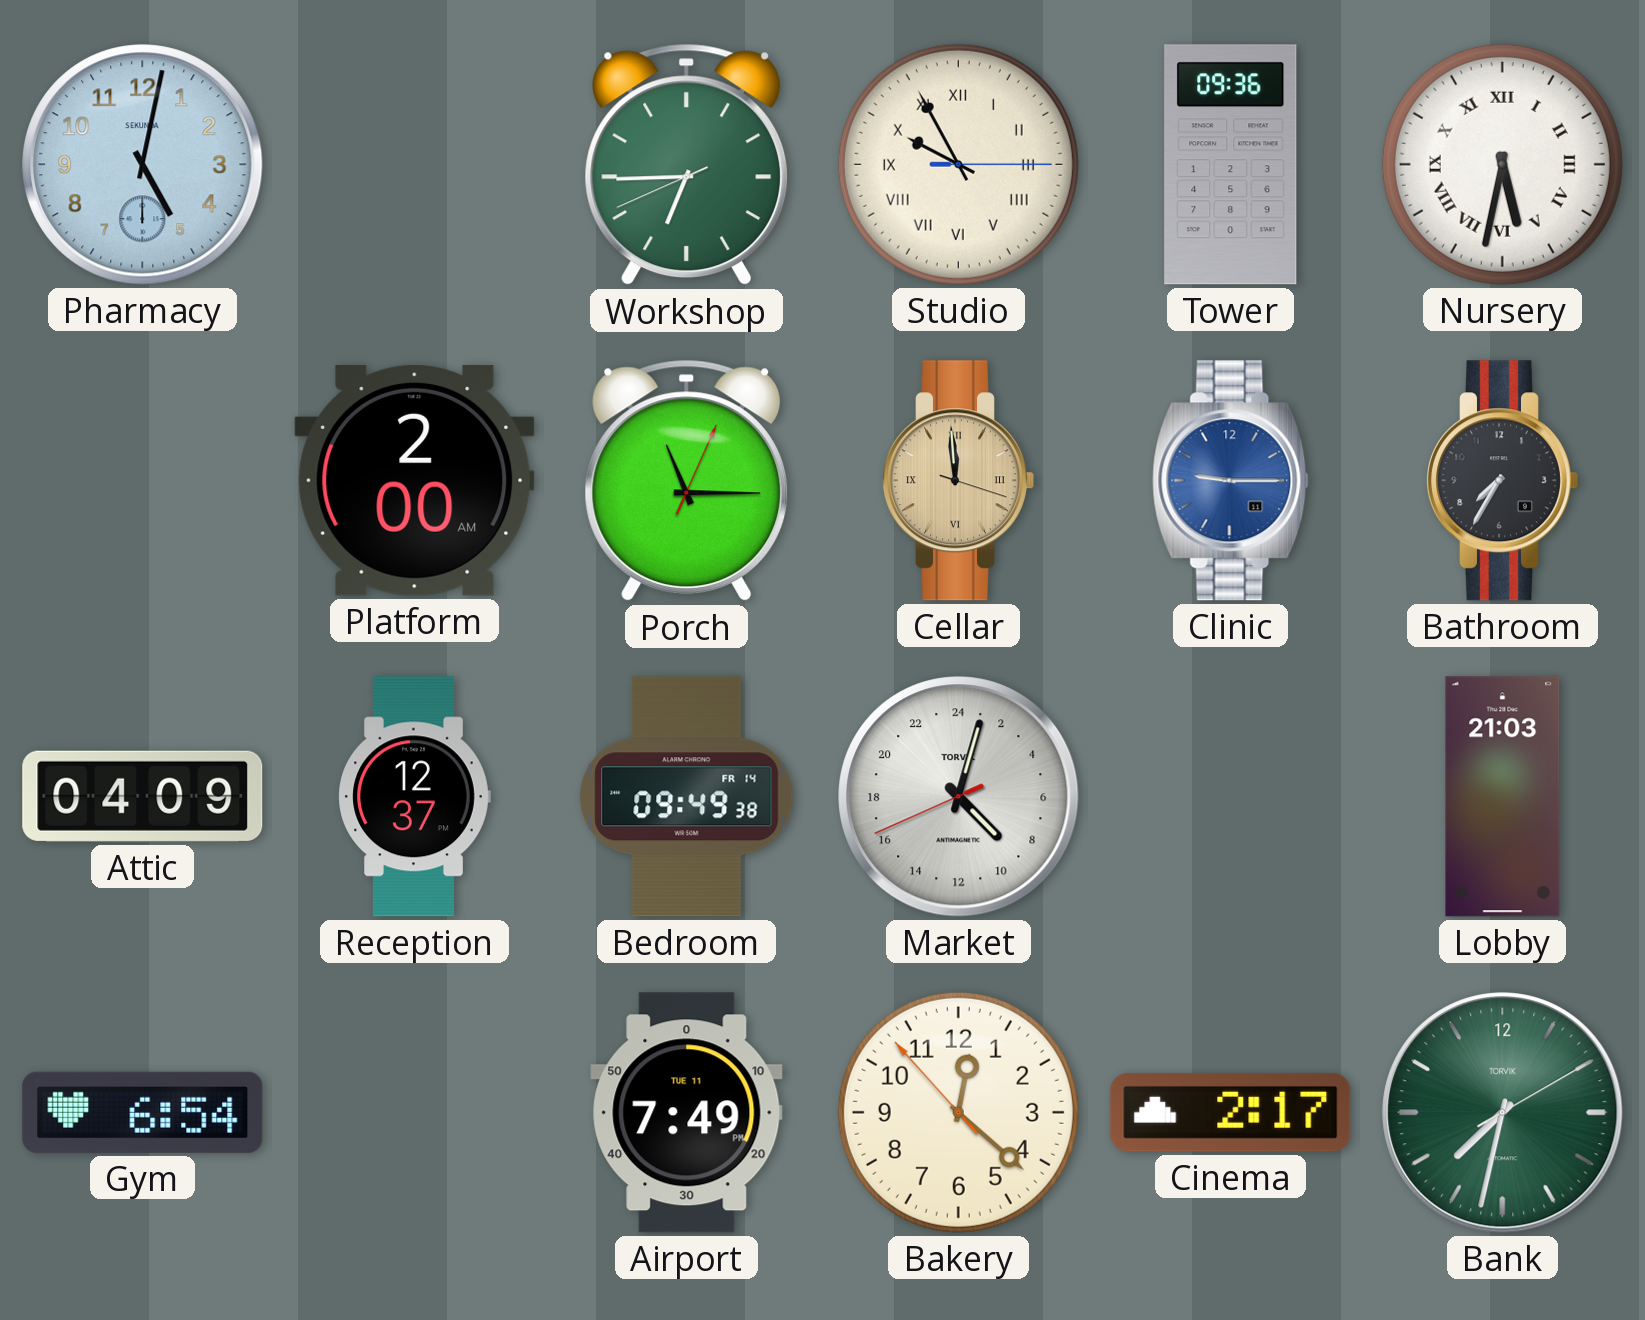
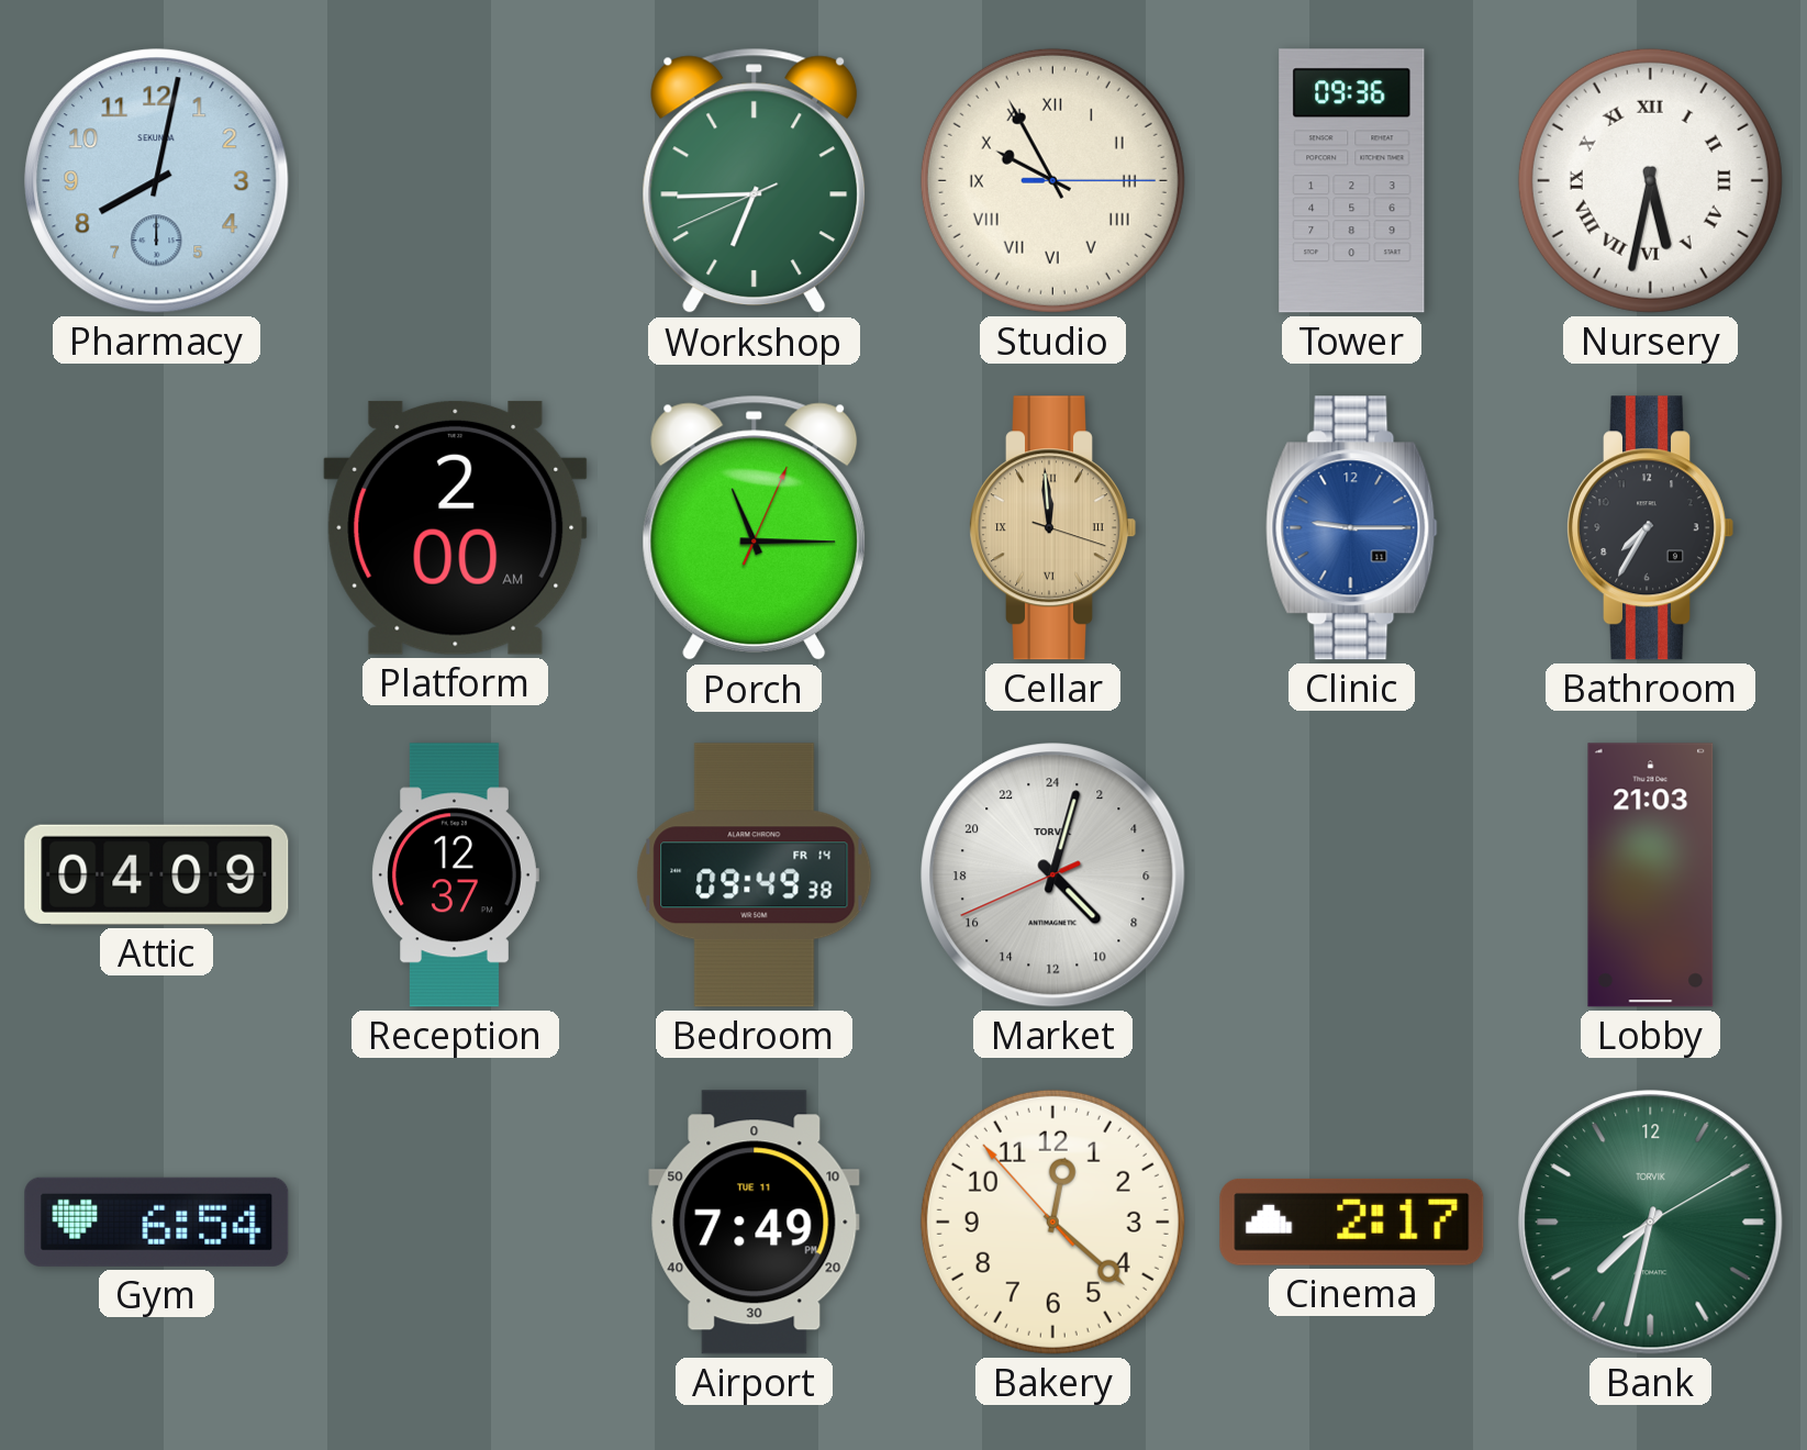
Pharmacy: 5:02 -> 8:02
